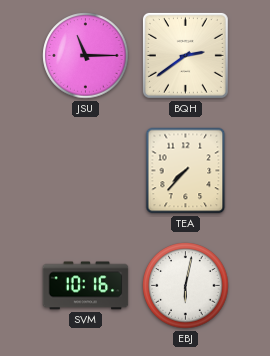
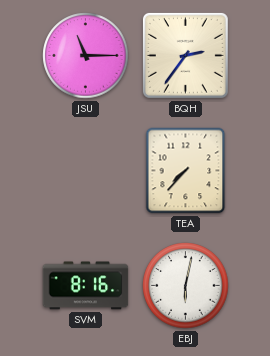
BQH: 2:39 -> 2:36
SVM: 10:16 -> 8:16
